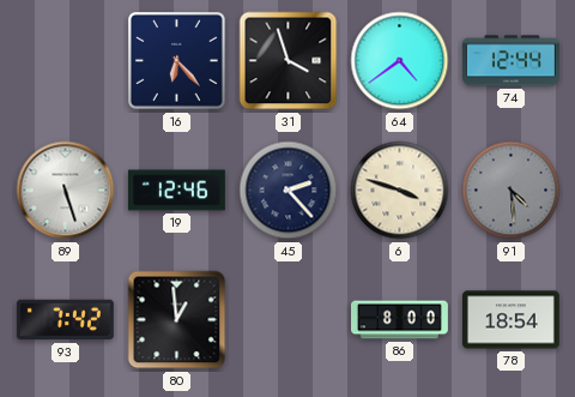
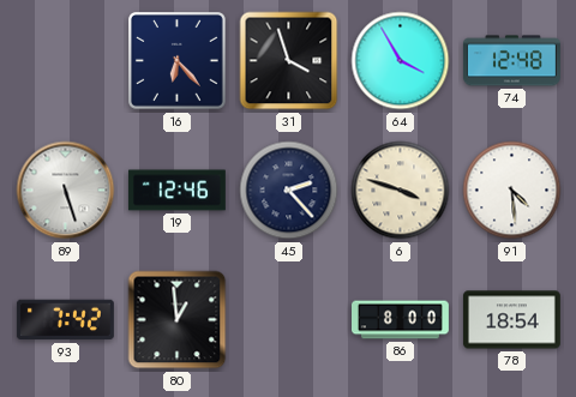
64: 4:39 -> 3:55
74: 12:44 -> 12:48
91 dial: grey -> white
